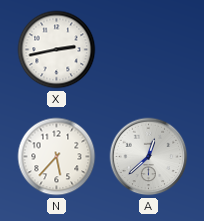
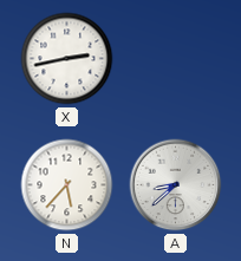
A: 12:38 -> 8:38
